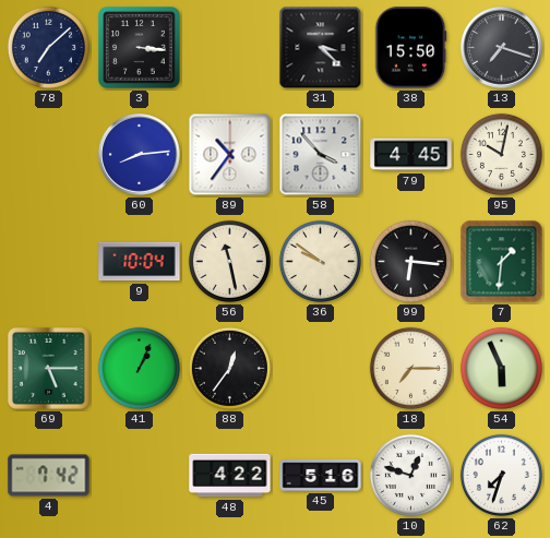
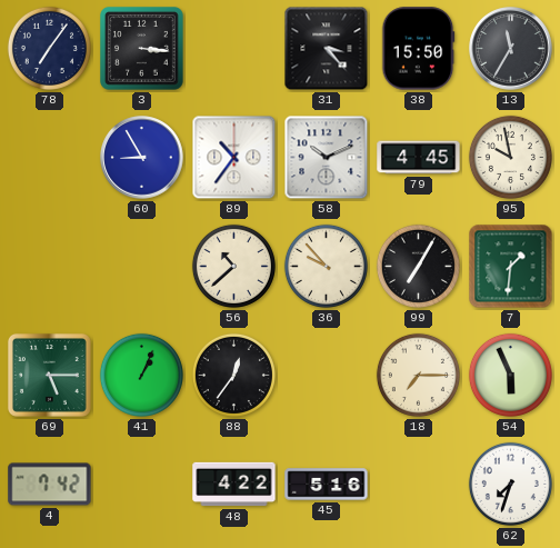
78: 7:08 -> 7:06
31: 3:22 -> 3:23
13: 7:18 -> 11:35
60: 8:14 -> 8:55
58: 3:53 -> 10:11
95: 10:02 -> 9:58
9: 10:04 -> none
56: 11:28 -> 10:38
36: 9:51 -> 9:53
99: 6:16 -> 7:05
10: 12:48 -> none
